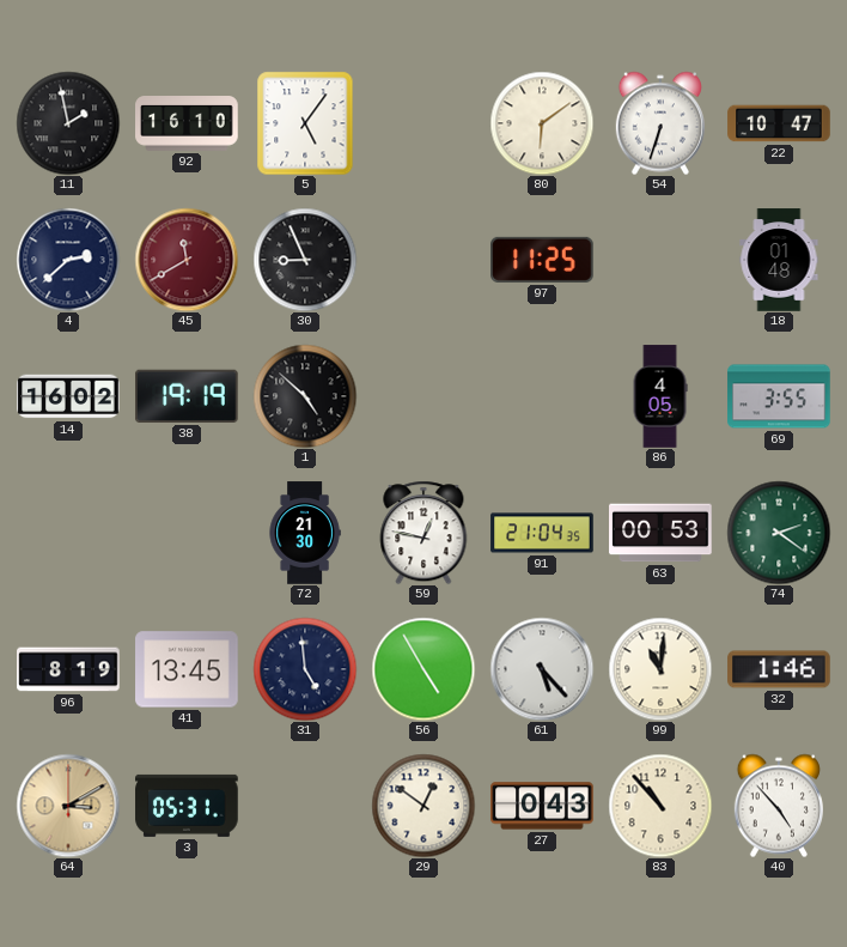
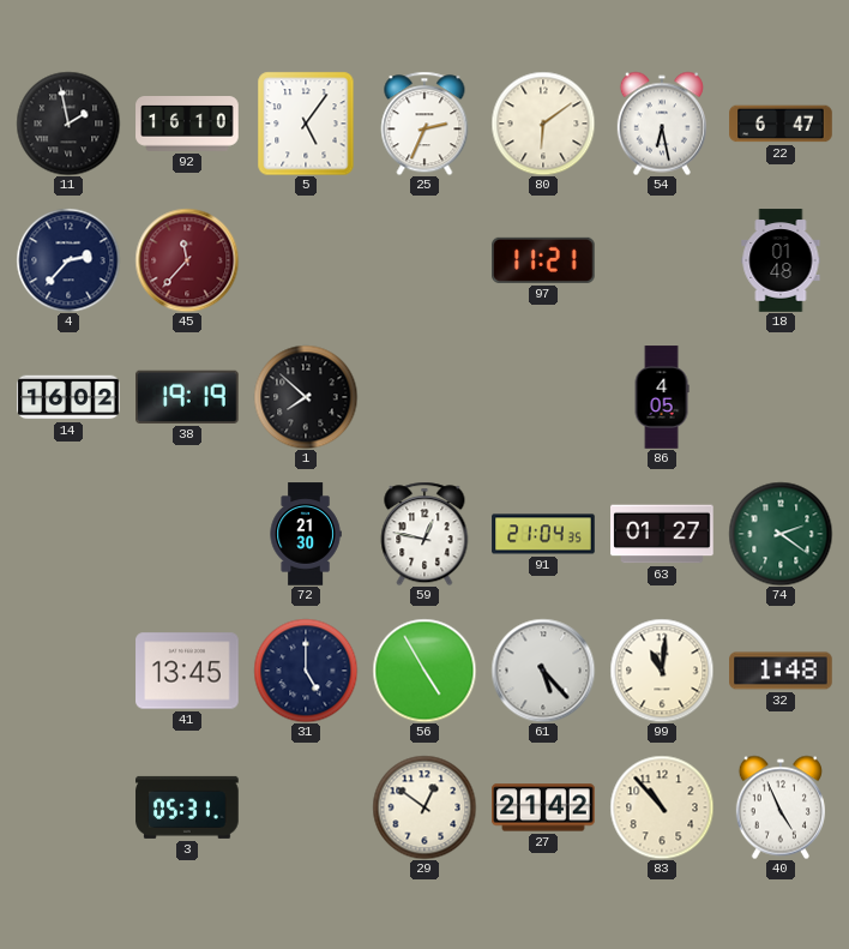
25: none -> 2:34
54: 6:33 -> 6:28
22: 10:47 -> 6:47
4: 2:38 -> 2:37
45: 11:40 -> 11:37
30: 8:56 -> none
97: 11:25 -> 11:21
1: 4:52 -> 7:52
69: 3:55 -> none
63: 00:53 -> 01:27
96: 8:19 -> none
31: 4:59 -> 5:00
32: 1:46 -> 1:48
64: 3:10 -> none
27: 0:43 -> 21:42
40: 4:53 -> 4:56
